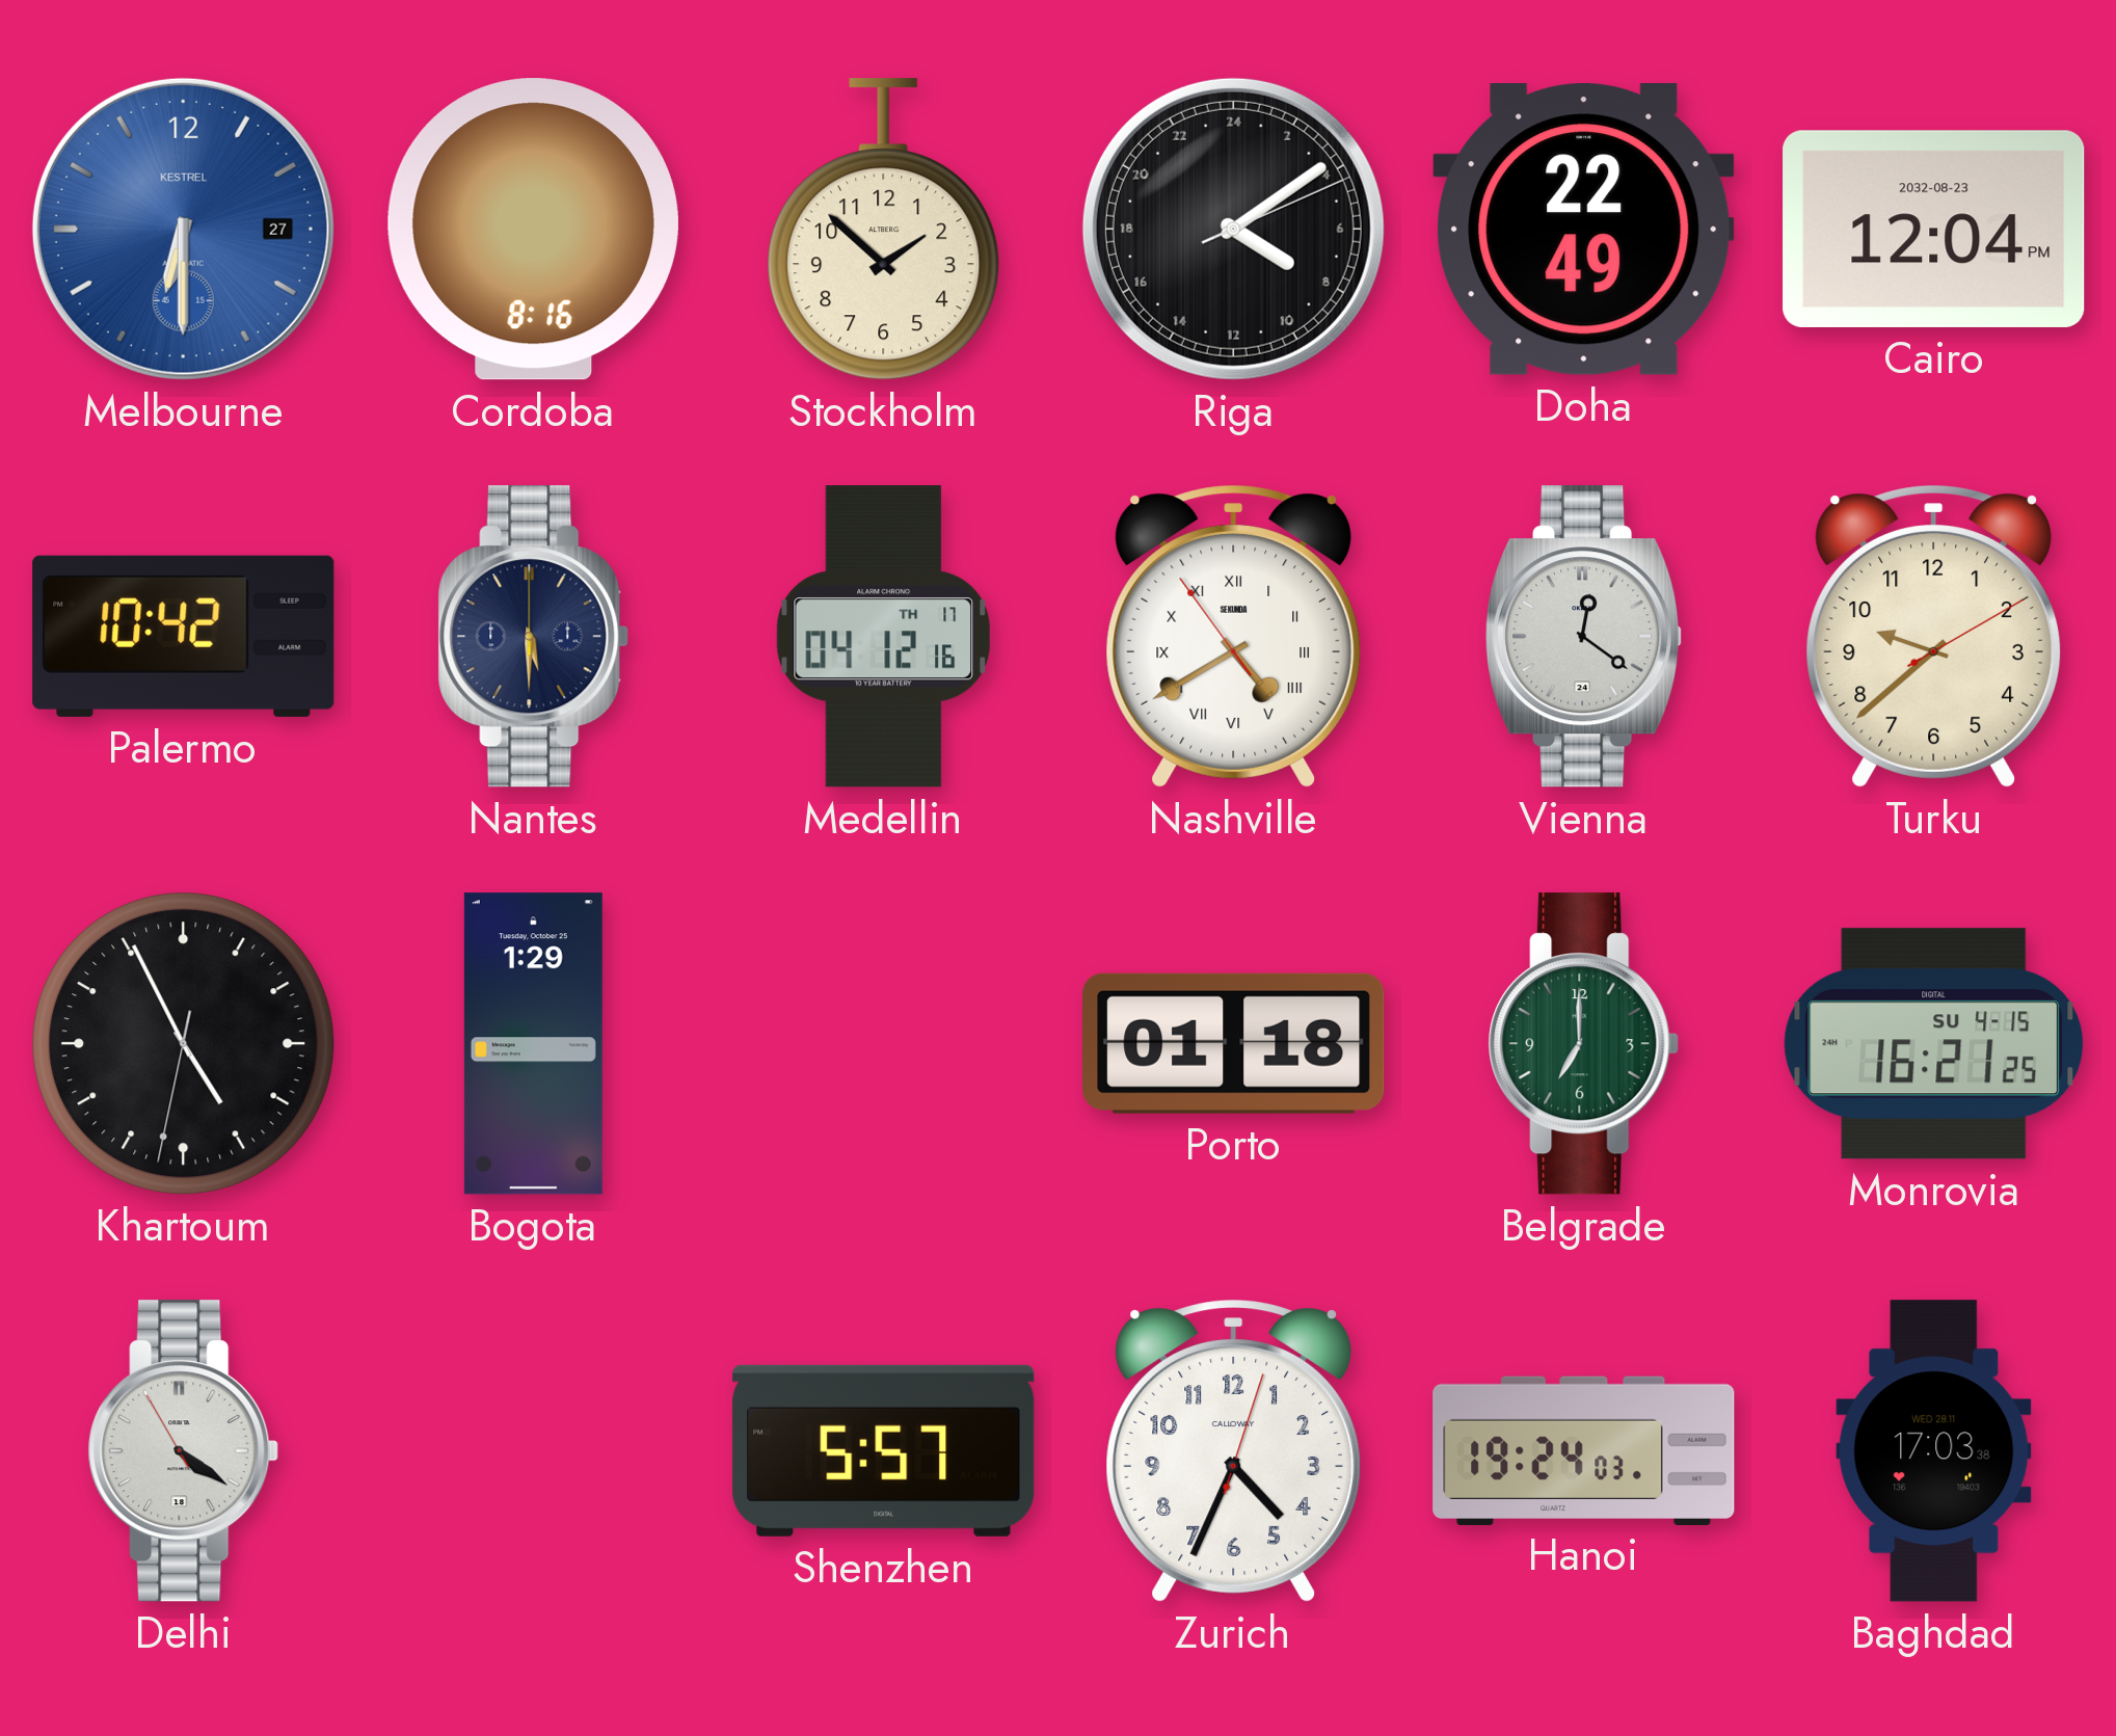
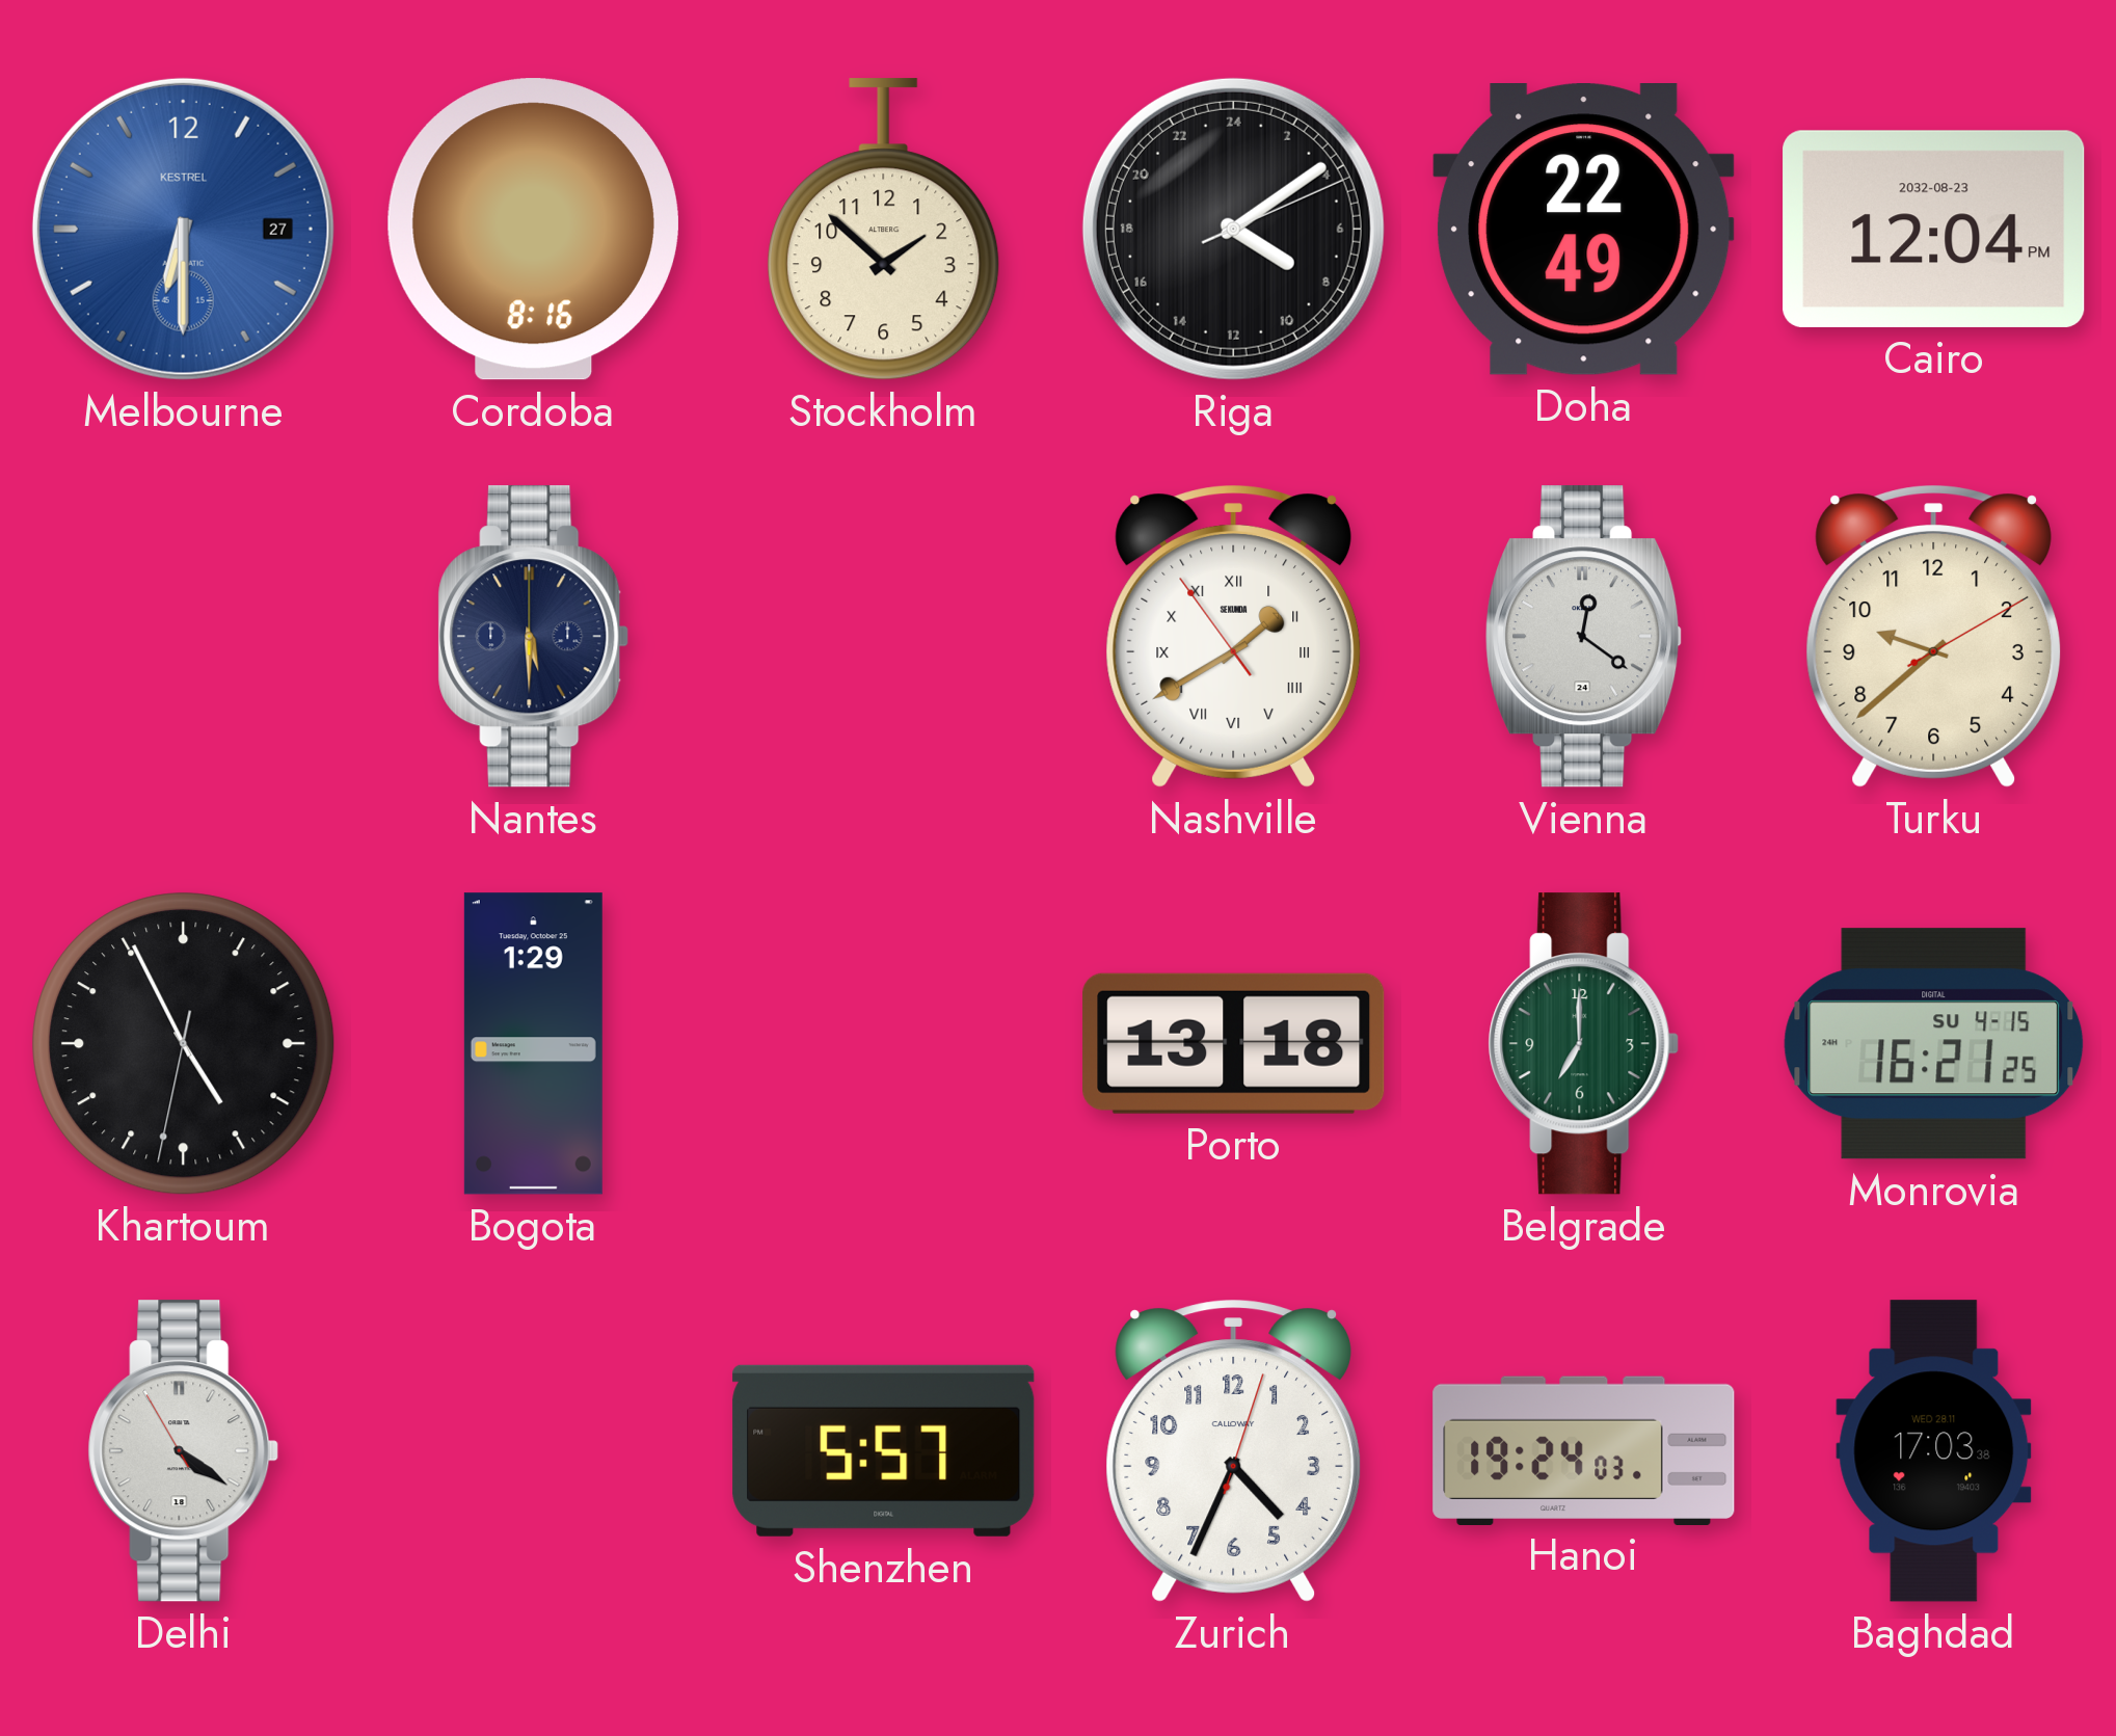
Palermo: 10:42 -> none
Medellin: 04:12 -> none
Nashville: 4:39 -> 1:39
Porto: 01:18 -> 13:18
